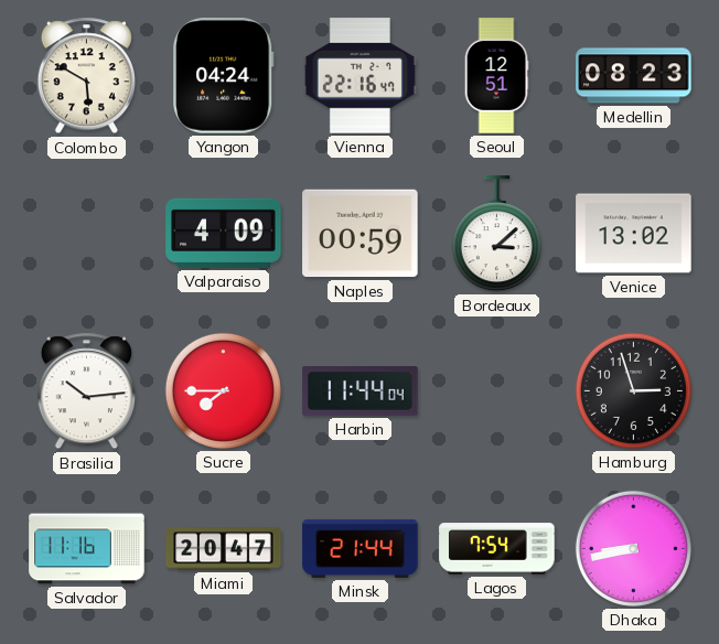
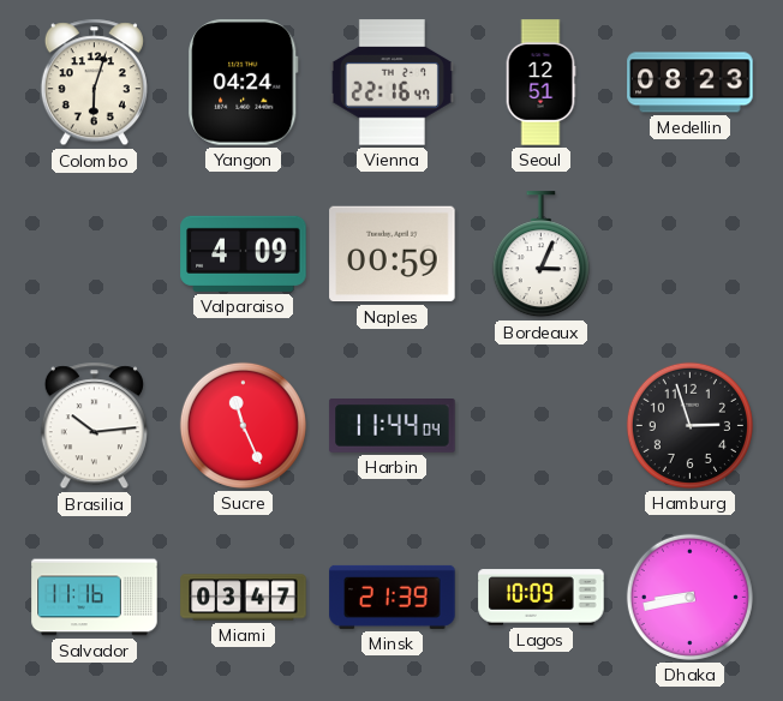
Colombo: 5:50 -> 6:03
Bordeaux: 3:08 -> 3:04
Venice: 13:02 -> none
Sucre: 7:45 -> 11:26
Miami: 20:47 -> 03:47
Minsk: 21:44 -> 21:39
Lagos: 7:54 -> 10:09
